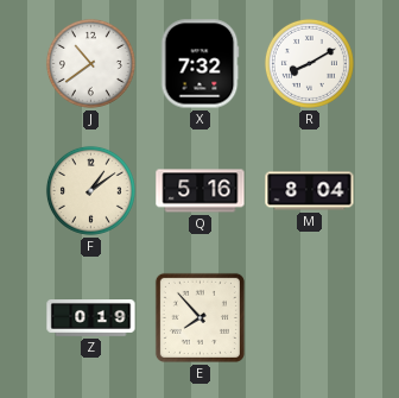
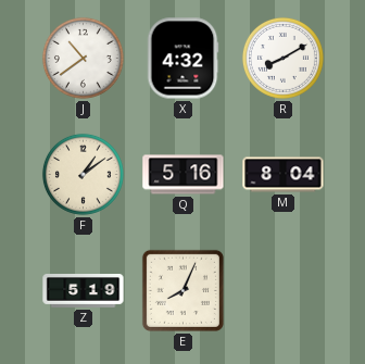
X: 7:32 -> 4:32
Z: 0:19 -> 5:19
E: 7:53 -> 8:04
